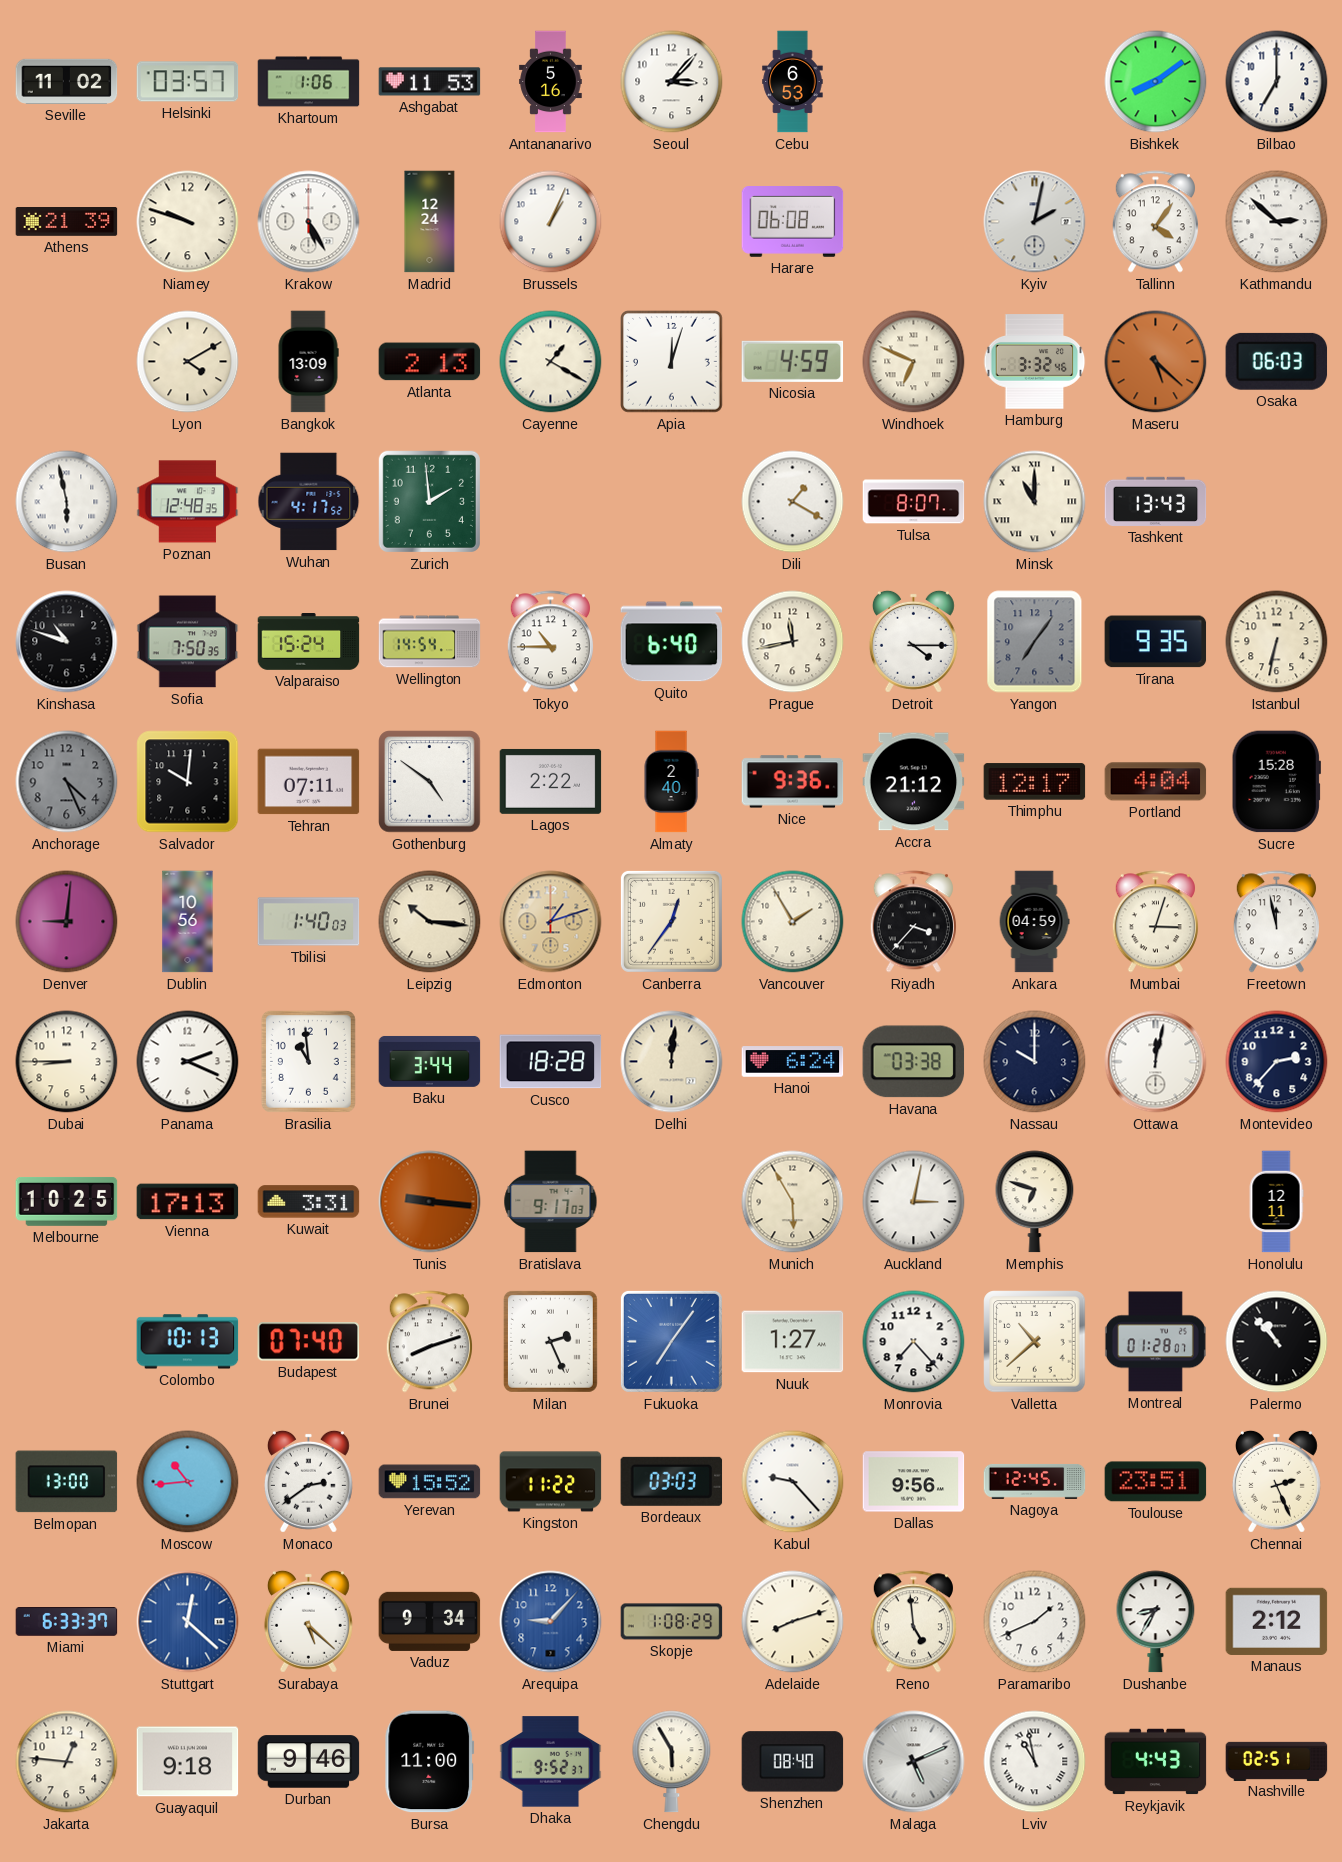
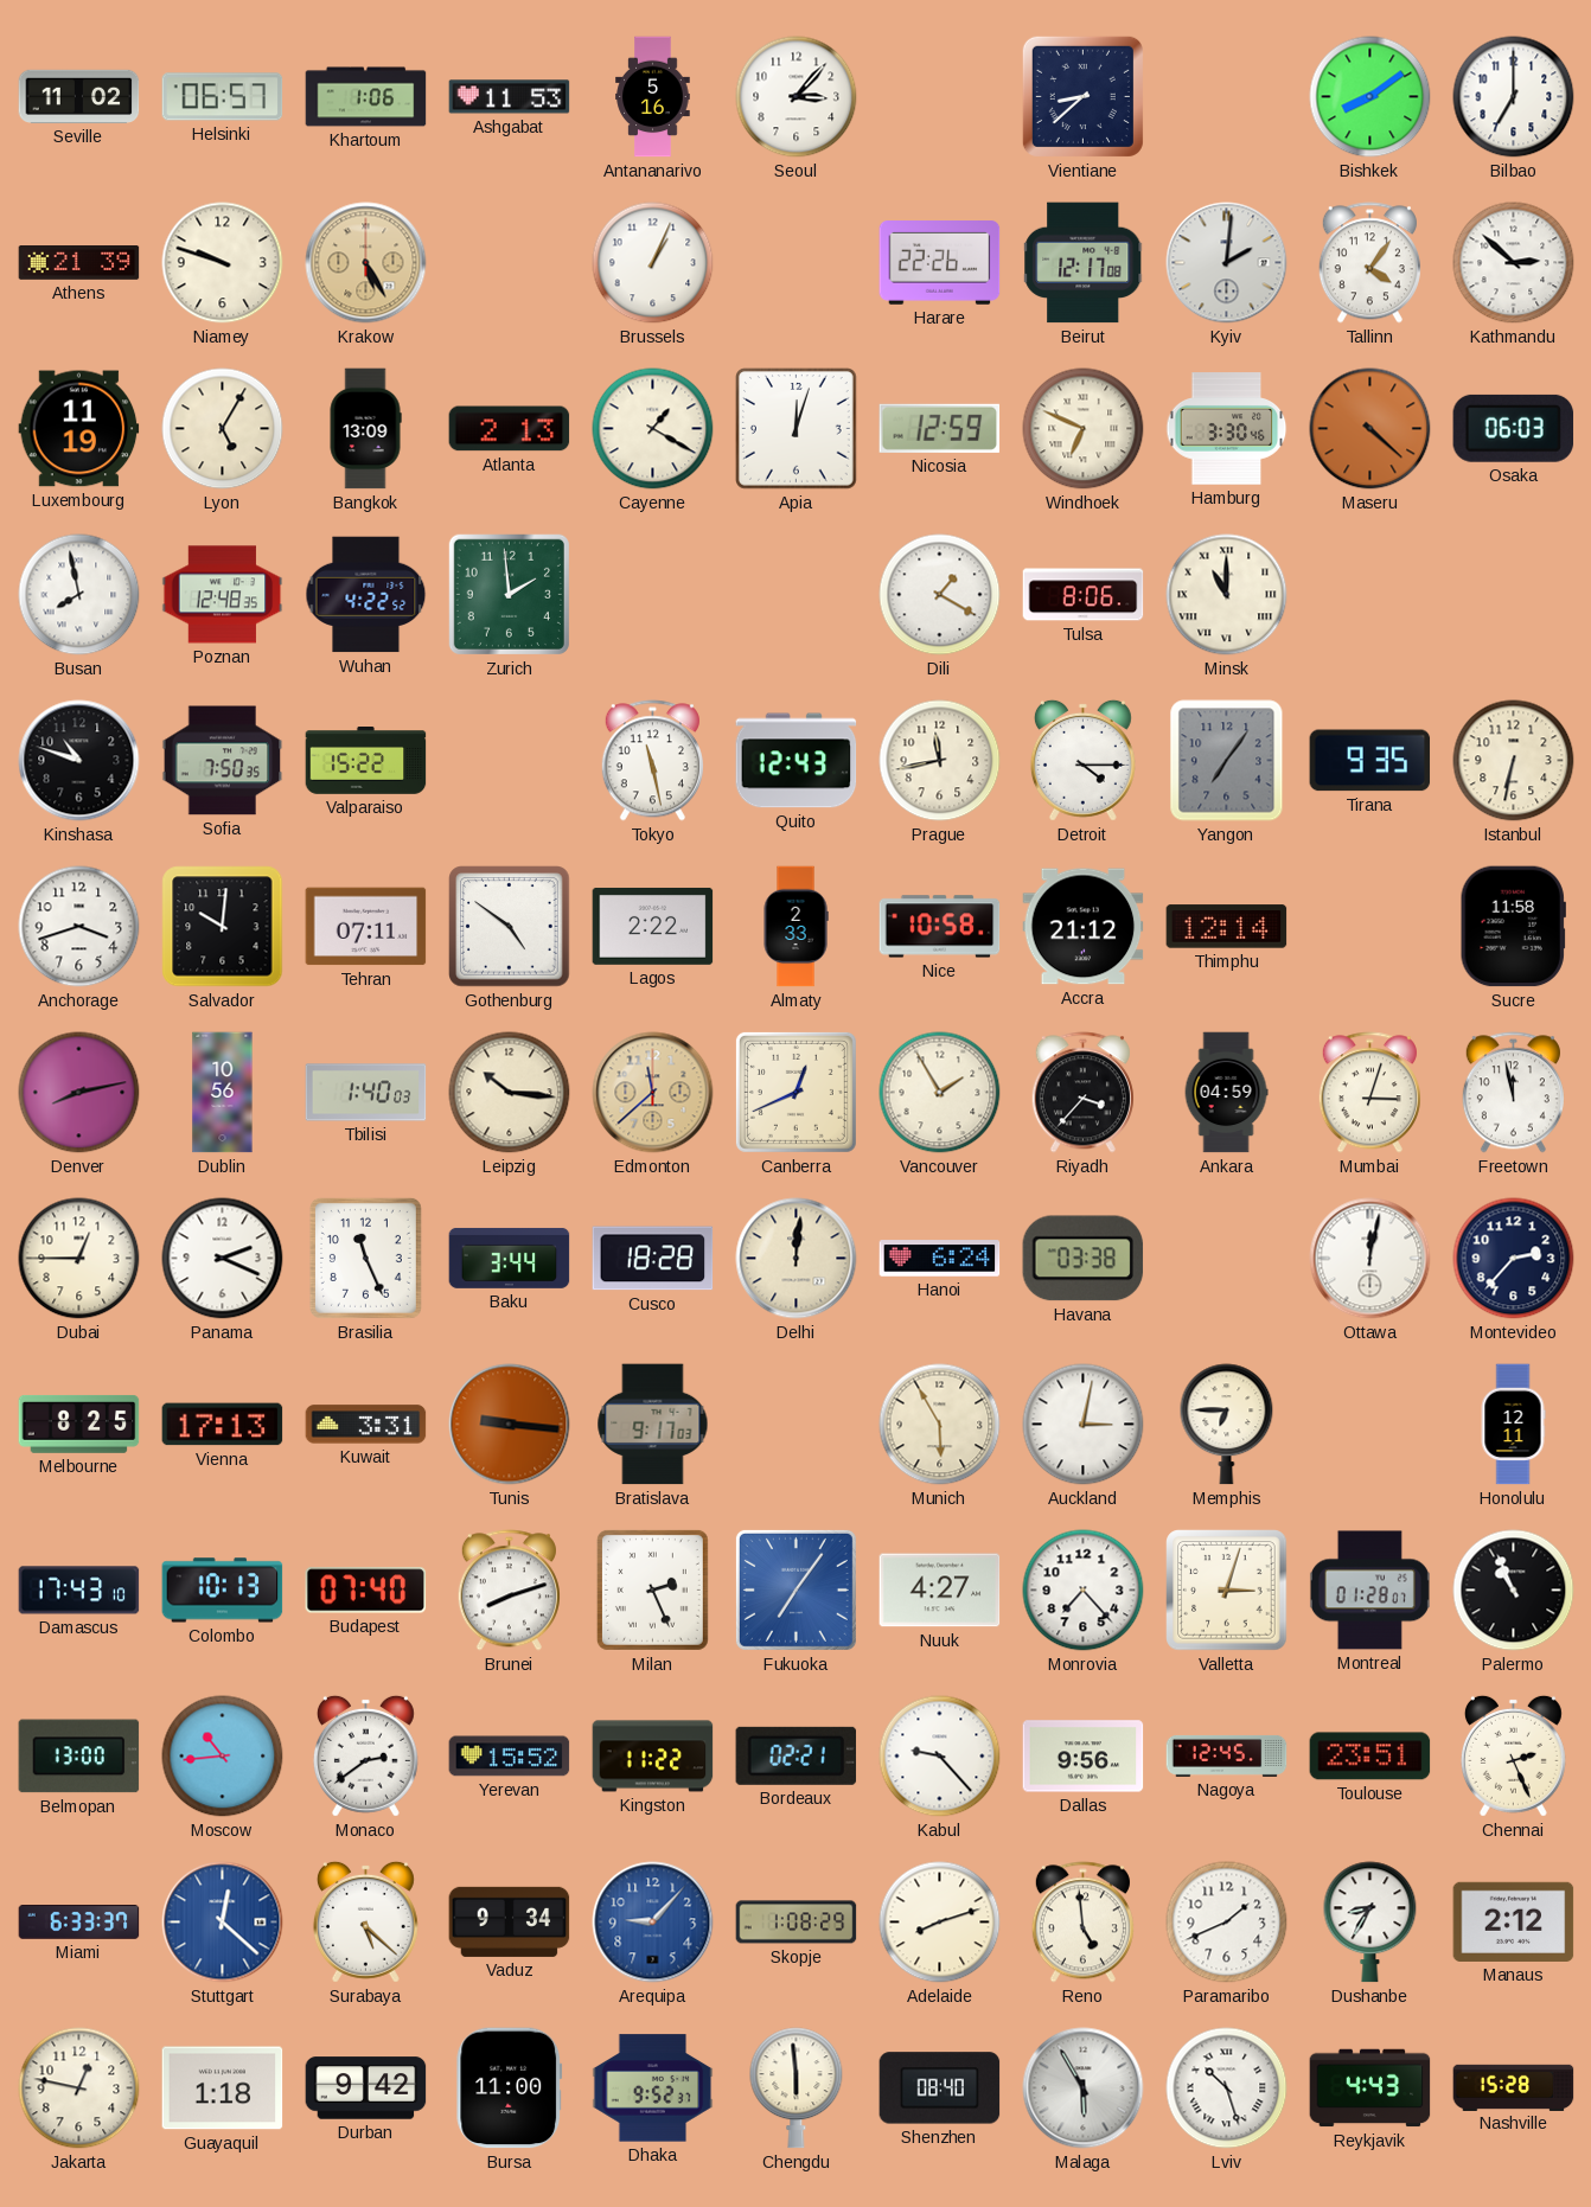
Helsinki: 03:57 -> 06:57
Cebu: 6:53 -> none
Vientiane: none -> 8:38
Krakow dial: white -> champagne
Madrid: 12:24 -> none
Harare: 06:08 -> 22:26
Beirut: none -> 12:17
Kyiv: 2:02 -> 2:01
Luxembourg: none -> 11:19
Lyon: 4:10 -> 5:05
Nicosia: 4:59 -> 12:59
Hamburg: 3:32 -> 3:30
Maseru: 5:22 -> 4:22
Busan: 5:58 -> 7:58
Wuhan: 4:17 -> 4:22
Tulsa: 8:07 -> 8:06
Tashkent: 13:43 -> none
Valparaiso: 15:24 -> 15:22
Wellington: 14:54 -> none
Tokyo: 10:45 -> 11:28
Quito: 6:40 -> 12:43
Anchorage: 4:26 -> 3:42
Anchorage dial: grey -> white
Almaty: 2:40 -> 2:33
Nice: 9:36 -> 10:58
Thimphu: 12:17 -> 12:14
Portland: 4:04 -> none
Sucre: 15:28 -> 11:58
Denver: 9:01 -> 8:13
Edmonton: 1:12 -> 11:38
Canberra: 12:36 -> 12:41
Dubai: 8:45 -> 12:45
Brasilia: 10:59 -> 11:26
Nassau: 10:00 -> none
Melbourne: 10:25 -> 8:25
Memphis: 6:48 -> 6:45
Damascus: none -> 17:43
Nuuk: 1:27 -> 4:27
Valletta: 10:38 -> 3:03
Palermo: 10:53 -> 10:56
Bordeaux: 03:03 -> 02:21
Jakarta: 12:46 -> 12:47
Guayaquil: 9:18 -> 1:18
Durban: 9:46 -> 9:42
Chengdu: 5:55 -> 5:59
Malaga: 5:11 -> 5:55
Lviv: 10:58 -> 10:27
Nashville: 02:51 -> 15:28
